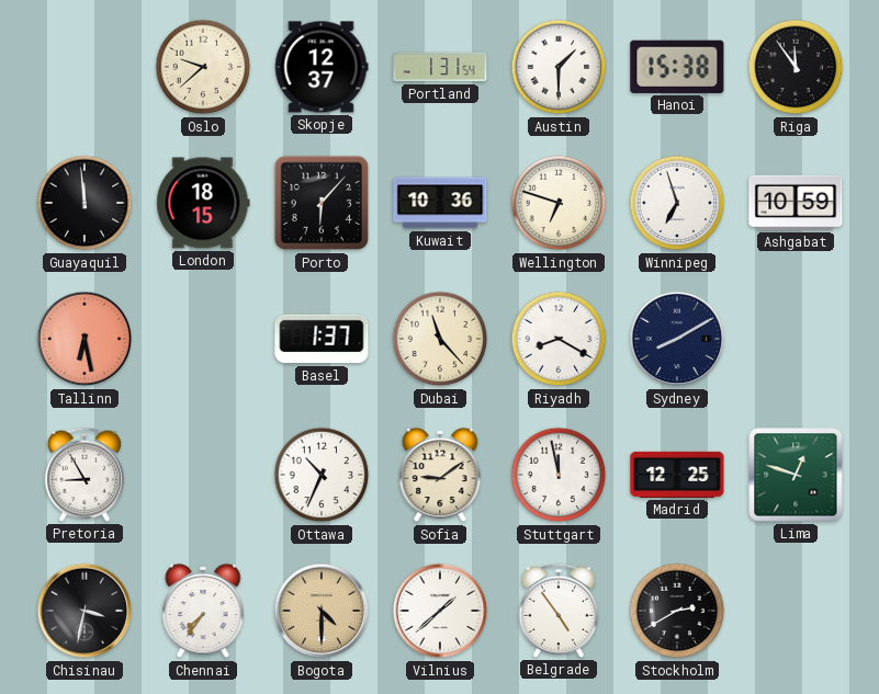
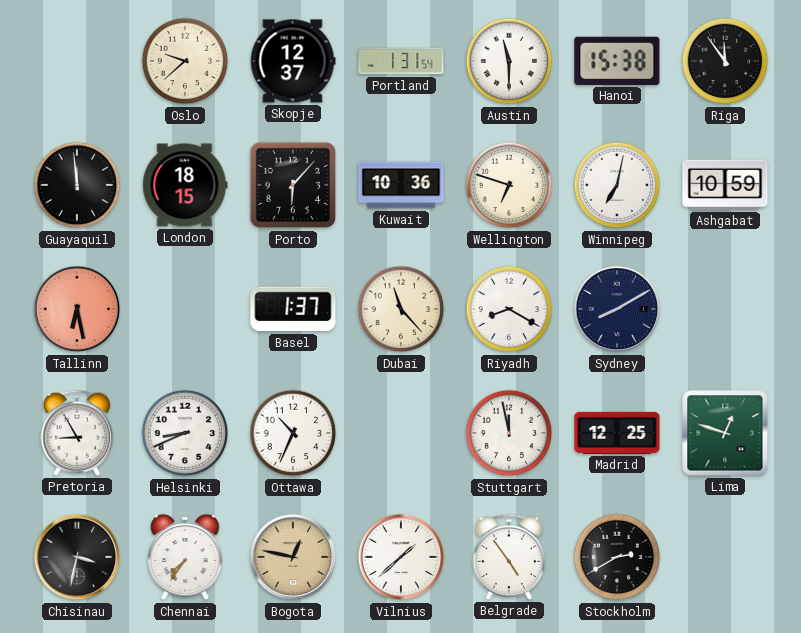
Austin: 1:30 -> 11:30
Winnipeg: 6:57 -> 7:02
Helsinki: none -> 8:41
Sofia: 9:09 -> none
Bogota: 4:30 -> 12:47
